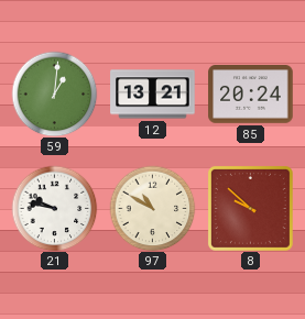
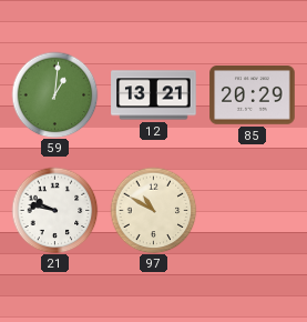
85: 20:24 -> 20:29
8: 9:52 -> none
